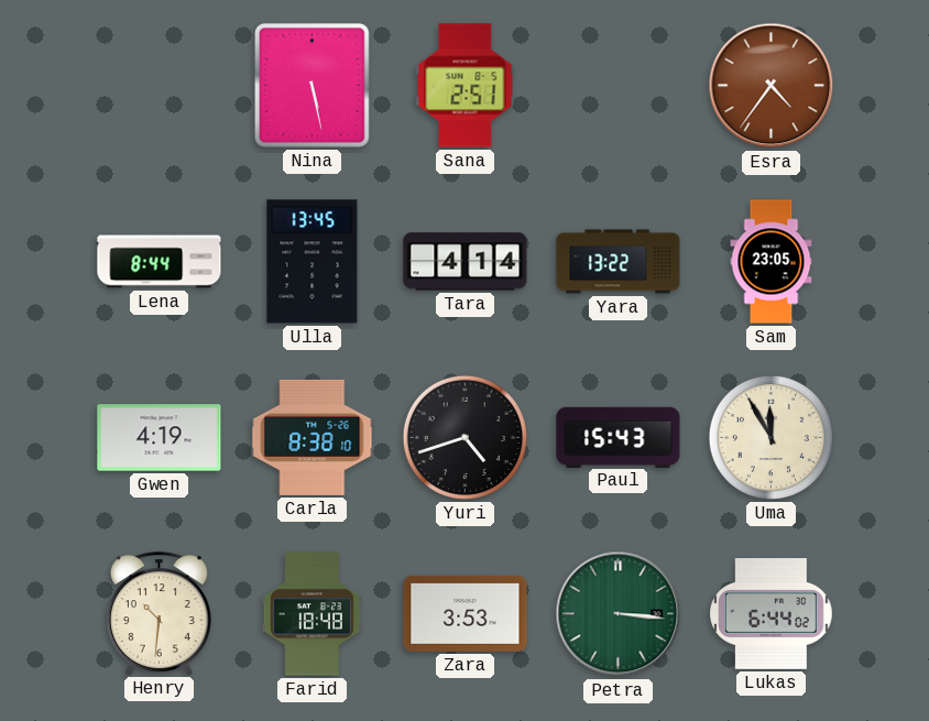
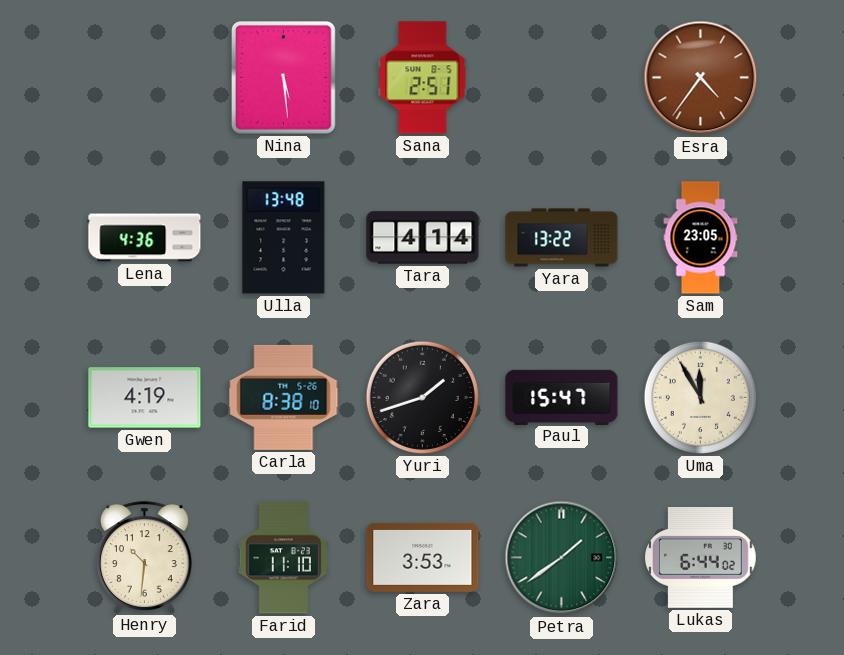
Nina: 5:28 -> 5:29
Lena: 8:44 -> 4:36
Ulla: 13:45 -> 13:48
Yuri: 4:42 -> 1:42
Paul: 15:43 -> 15:47
Farid: 18:48 -> 11:10
Petra: 3:16 -> 1:39
